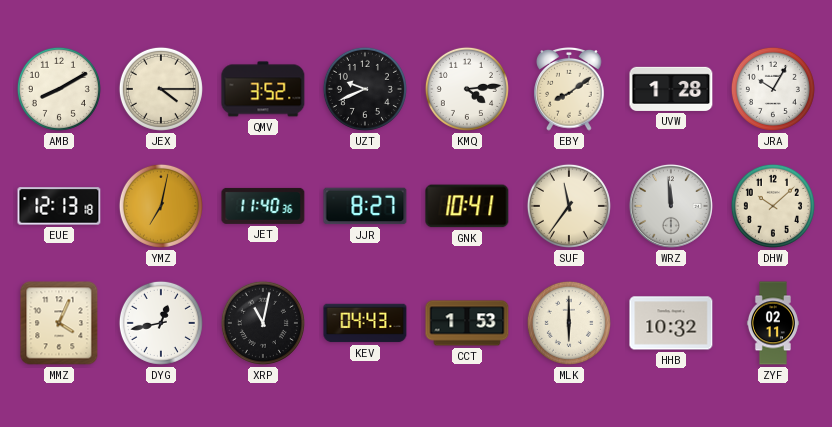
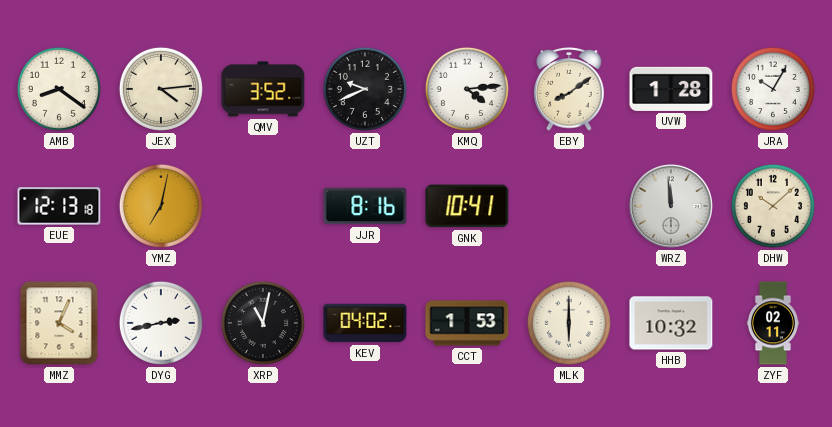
AMB: 8:10 -> 8:21
JEX: 4:15 -> 4:14
JET: 11:40 -> none
JJR: 8:27 -> 8:16
SUF: 11:36 -> none
DYG: 12:43 -> 2:43
KEV: 04:43 -> 04:02
